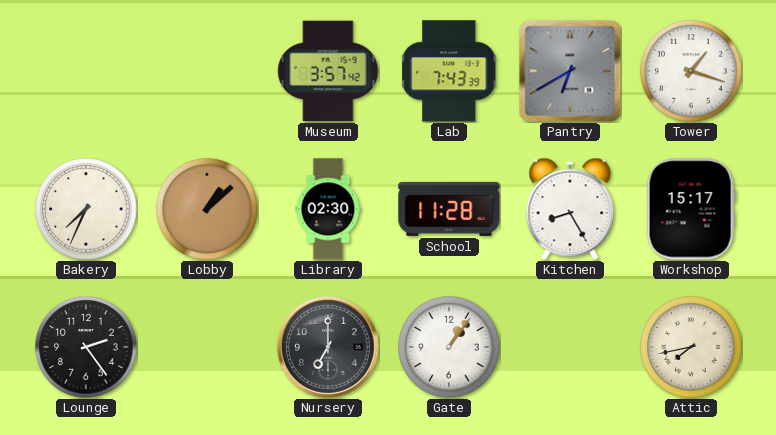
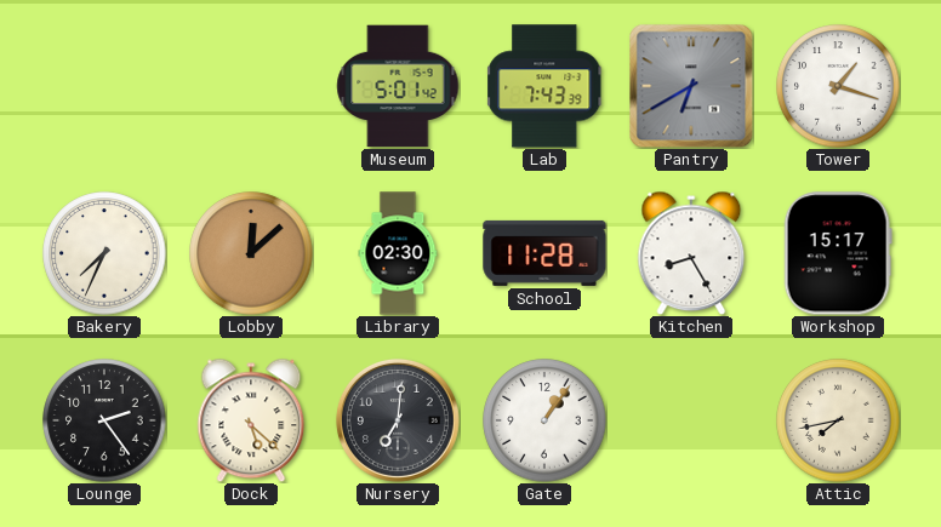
Museum: 3:57 -> 5:01
Lobby: 1:08 -> 12:08
Dock: none -> 5:22
Nursery: 7:00 -> 7:01
